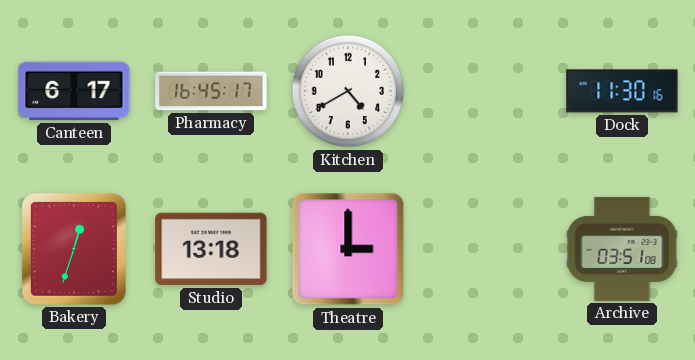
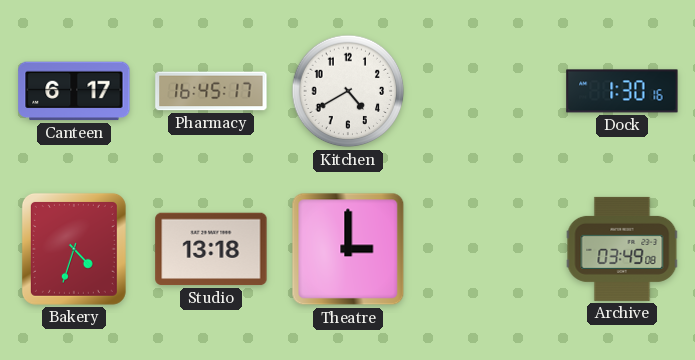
Dock: 11:30 -> 1:30
Bakery: 12:33 -> 4:33
Archive: 03:51 -> 03:49
